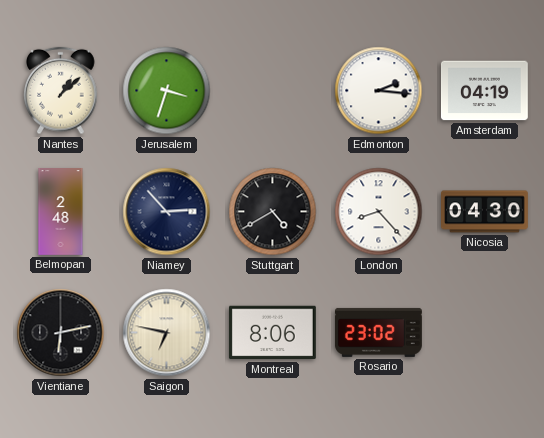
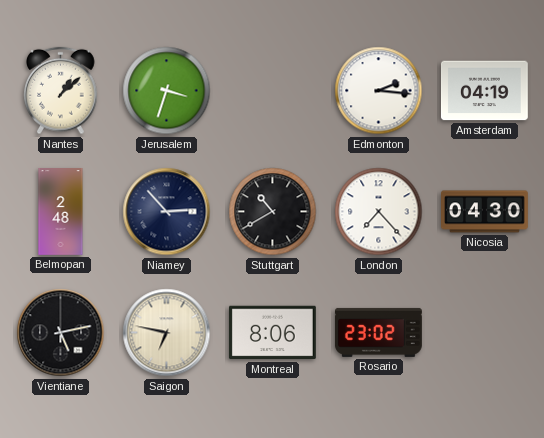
Stuttgart: 4:40 -> 10:40
London: 8:23 -> 7:23
Vientiane: 6:13 -> 5:13
